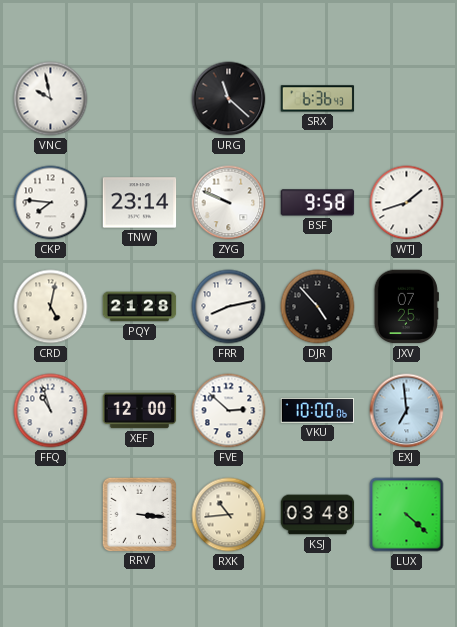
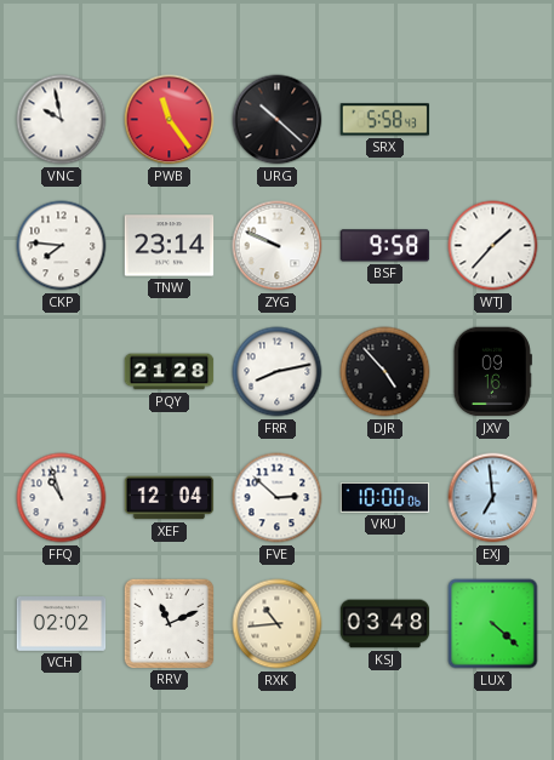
PWB: none -> 11:24
URG: 11:22 -> 10:22
SRX: 6:36 -> 5:58
WTJ: 1:42 -> 1:37
CRD: 5:02 -> none
JXV: 07:25 -> 09:16
XEF: 12:00 -> 12:04
VCH: none -> 02:02
RRV: 3:16 -> 11:11
